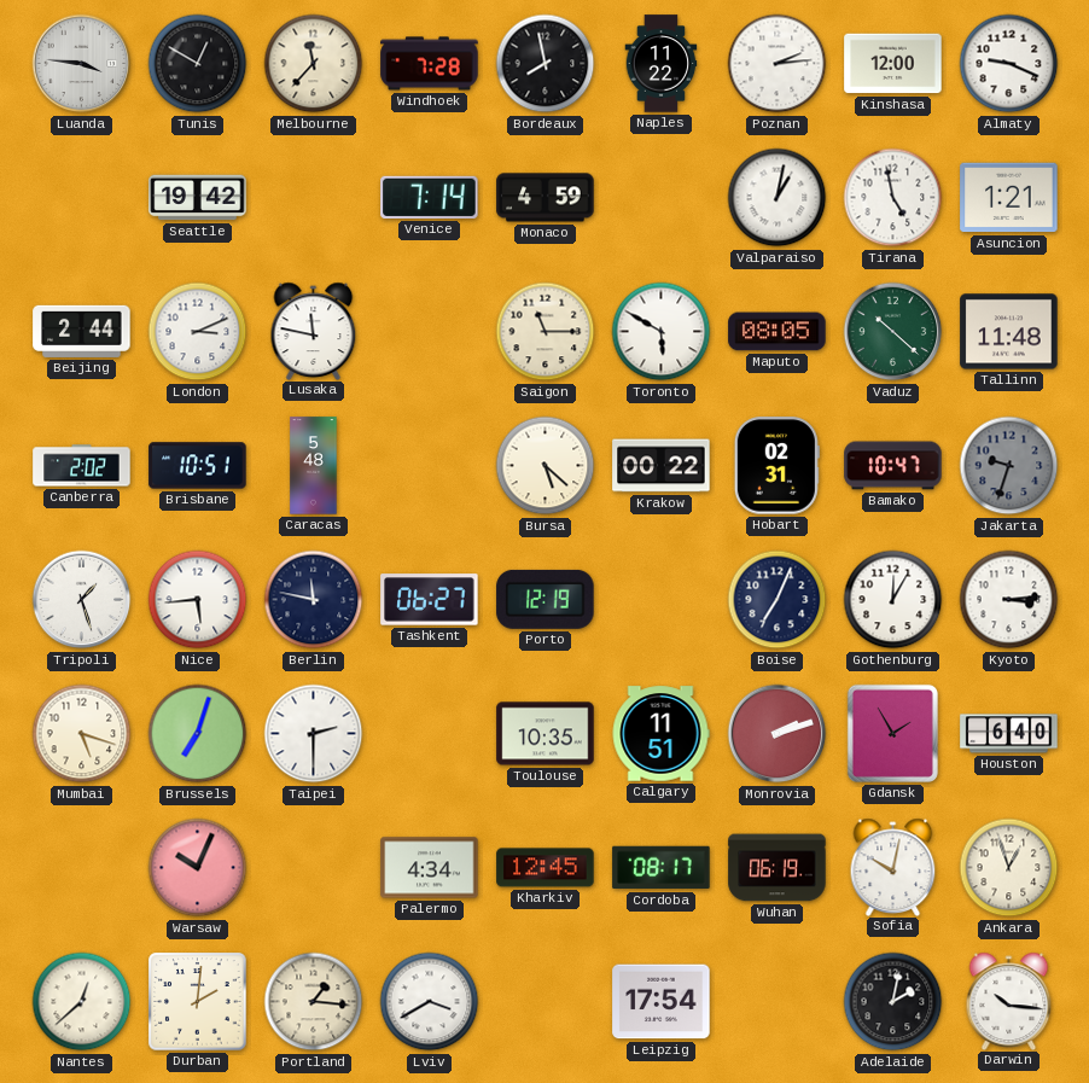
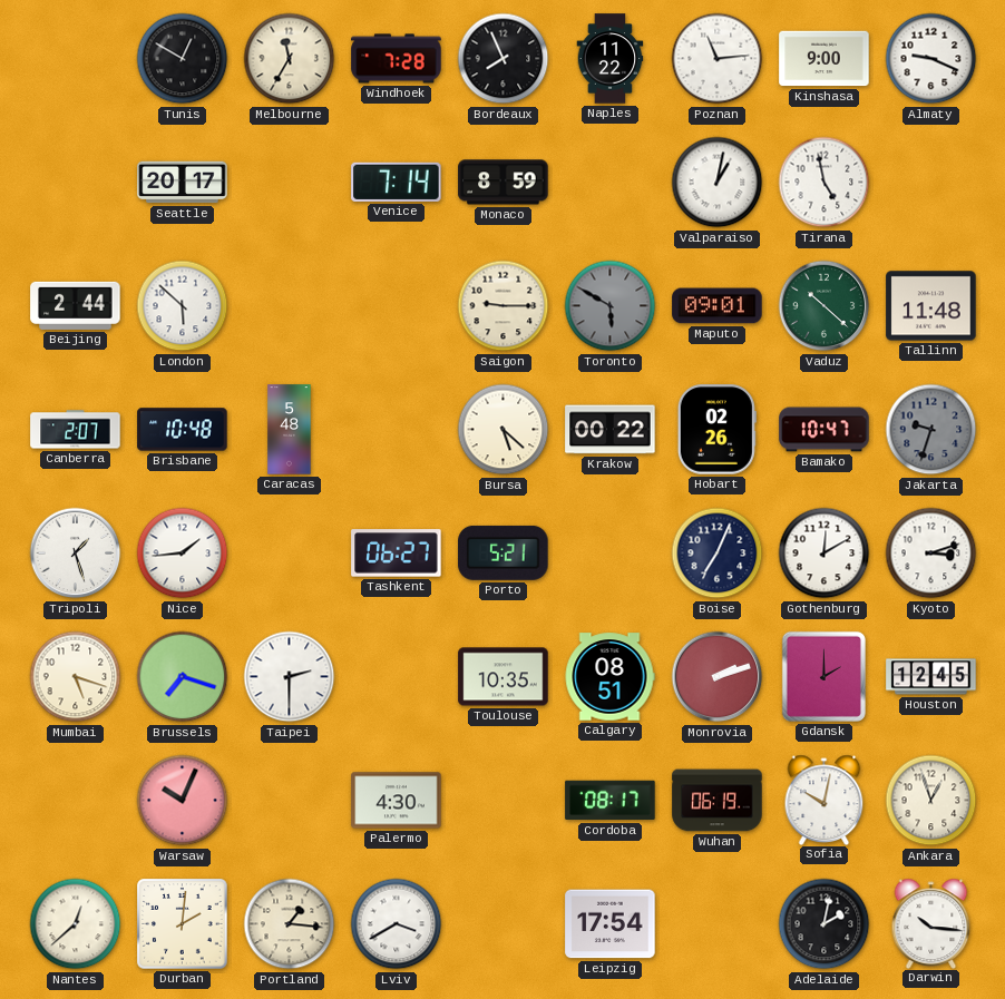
Luanda: 3:46 -> none
Melbourne: 11:37 -> 11:35
Bordeaux: 7:58 -> 7:56
Poznan: 2:14 -> 11:14
Kinshasa: 12:00 -> 9:00
Seattle: 19:42 -> 20:17
Monaco: 4:59 -> 8:59
Asuncion: 1:21 -> none
London: 3:11 -> 5:52
Lusaka: 11:47 -> none
Saigon: 11:15 -> 9:15
Toronto dial: white -> grey
Maputo: 08:05 -> 09:01
Canberra: 2:02 -> 2:07
Brisbane: 10:51 -> 10:48
Hobart: 02:31 -> 02:26
Nice: 5:44 -> 1:44
Berlin: 11:47 -> none
Porto: 12:19 -> 5:21
Gothenburg: 12:05 -> 12:10
Kyoto: 3:14 -> 3:12
Brussels: 7:03 -> 7:18
Calgary: 11:51 -> 08:51
Gdansk: 1:55 -> 2:00
Houston: 6:40 -> 12:45
Palermo: 4:34 -> 4:30
Kharkiv: 12:45 -> none
